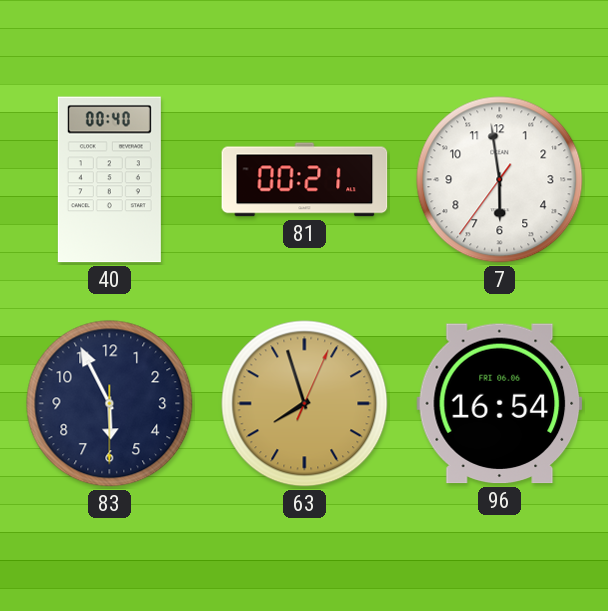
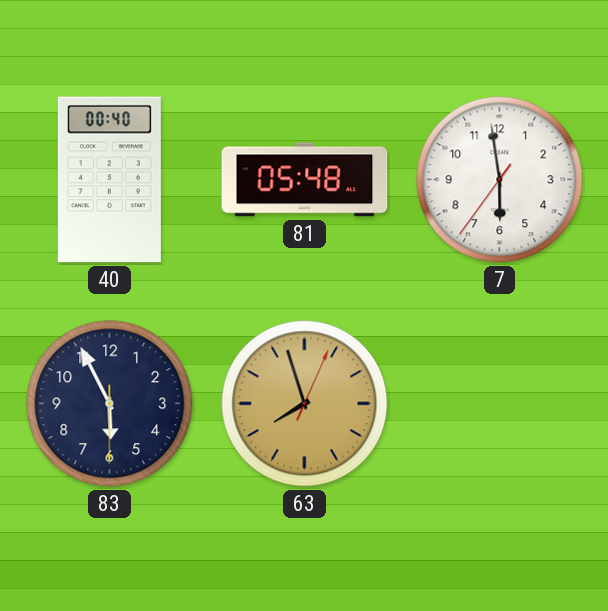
81: 00:21 -> 05:48
96: 16:54 -> none
